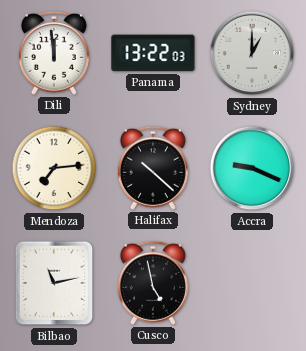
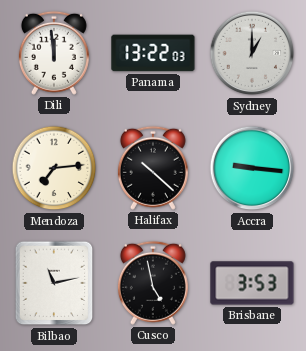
Accra: 9:19 -> 9:16
Brisbane: none -> 3:53
